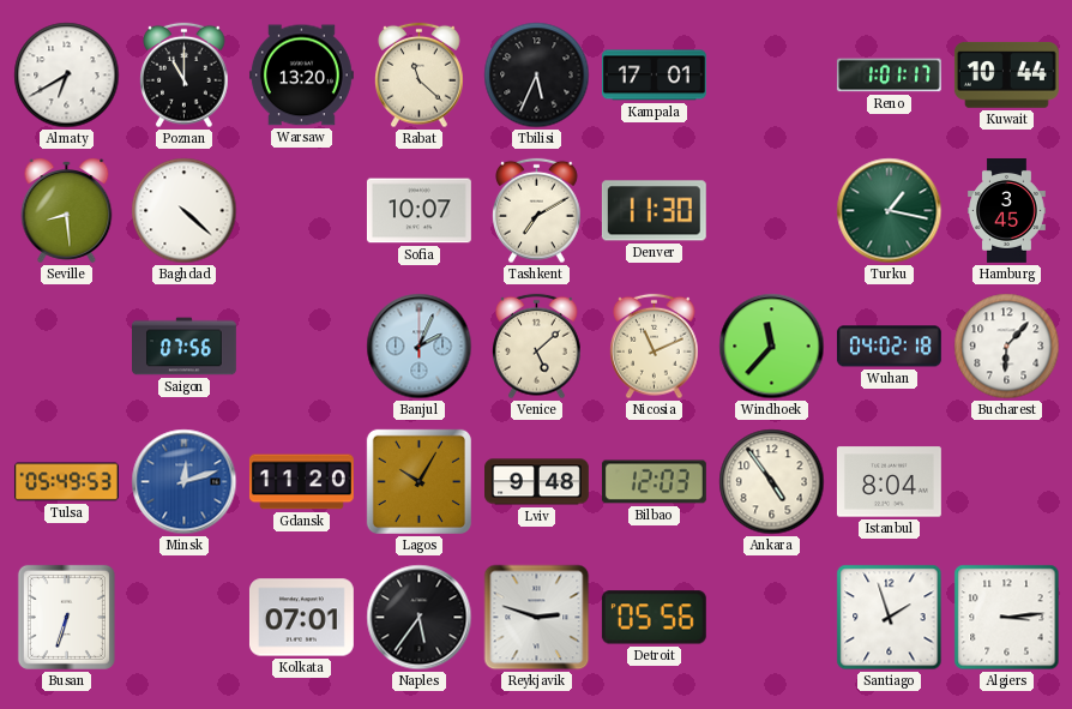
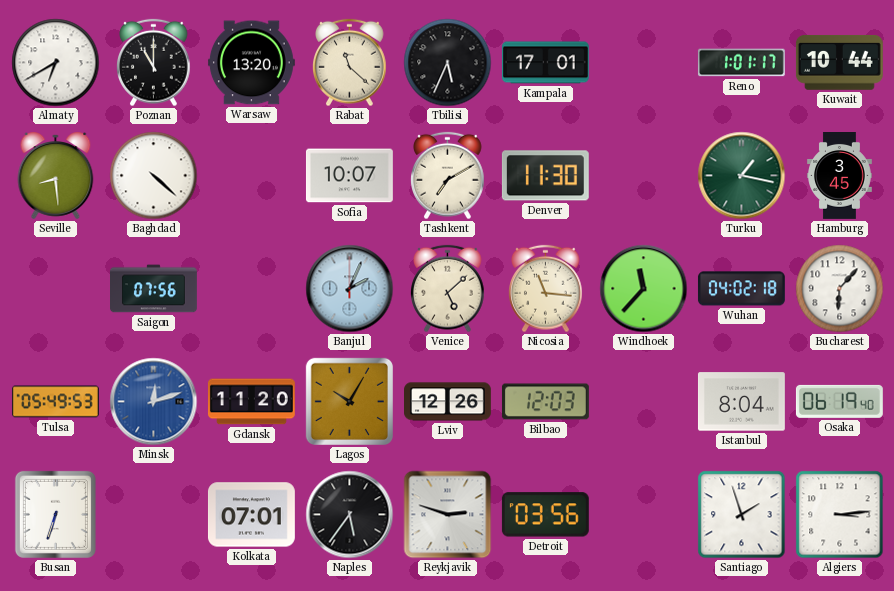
Nicosia: 11:11 -> 11:16
Lviv: 9:48 -> 12:26
Ankara: 4:54 -> none
Osaka: none -> 06:19
Detroit: 05:56 -> 03:56
